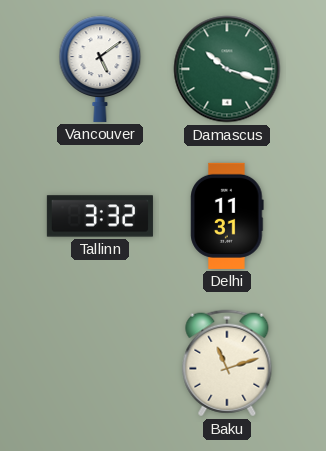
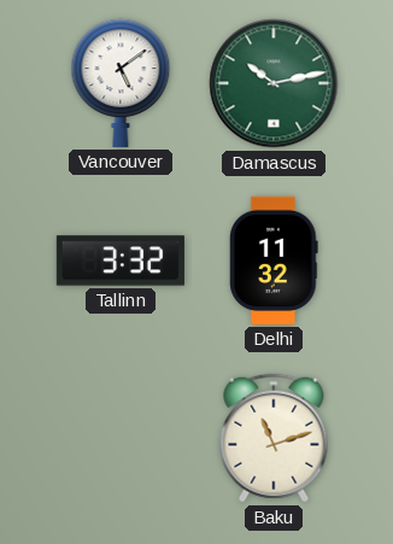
Damascus: 10:18 -> 10:13
Delhi: 11:31 -> 11:32
